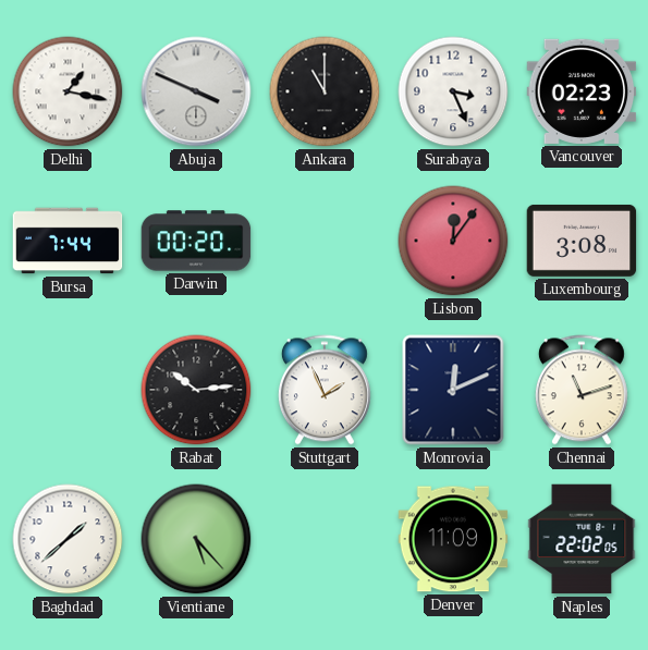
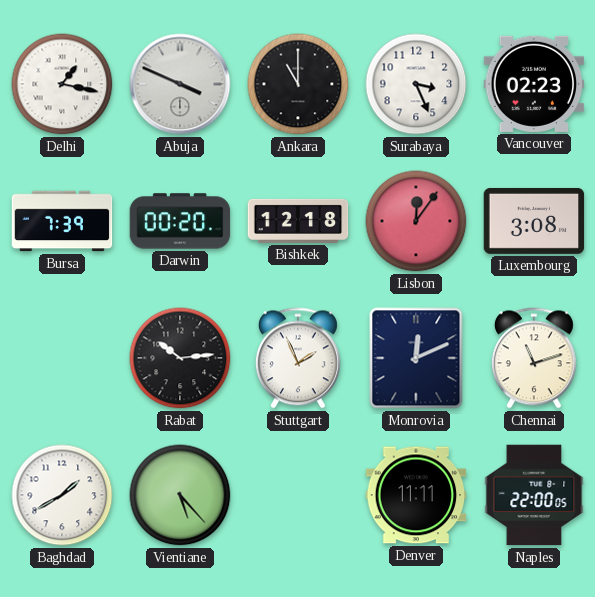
Bursa: 7:44 -> 7:39
Bishkek: none -> 12:18
Baghdad: 1:38 -> 1:40
Denver: 11:09 -> 11:11
Naples: 22:02 -> 22:00
